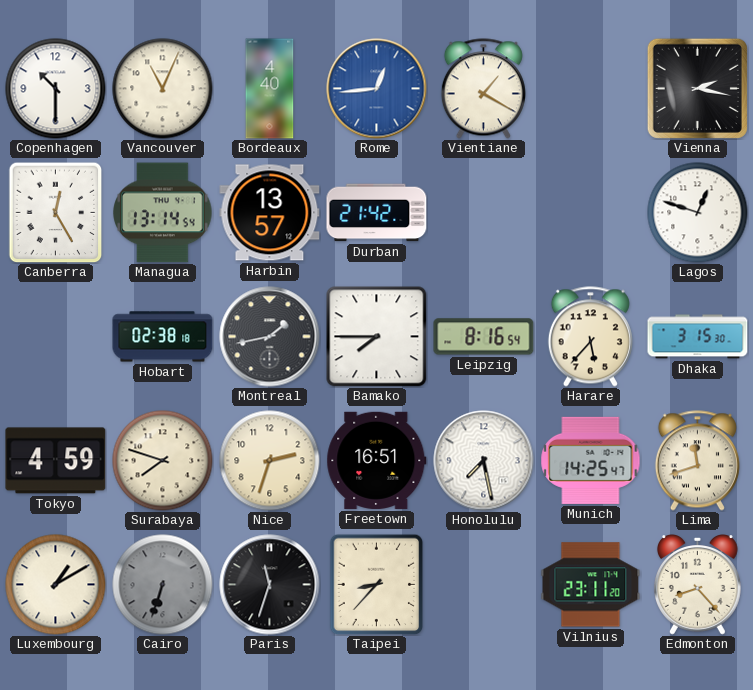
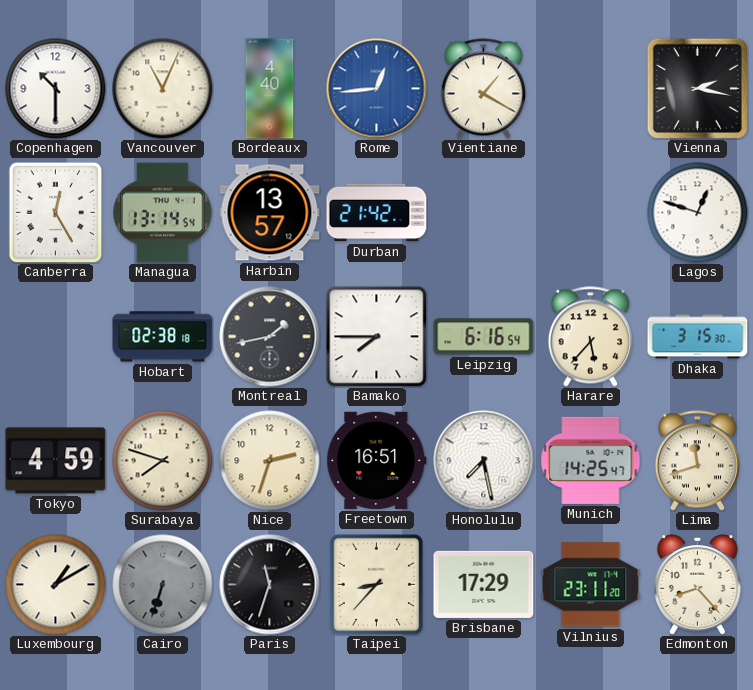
Leipzig: 8:16 -> 6:16
Brisbane: none -> 17:29
